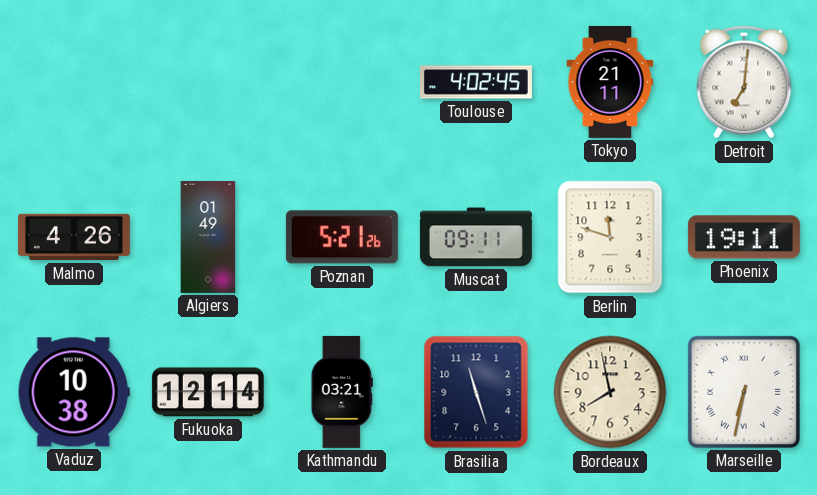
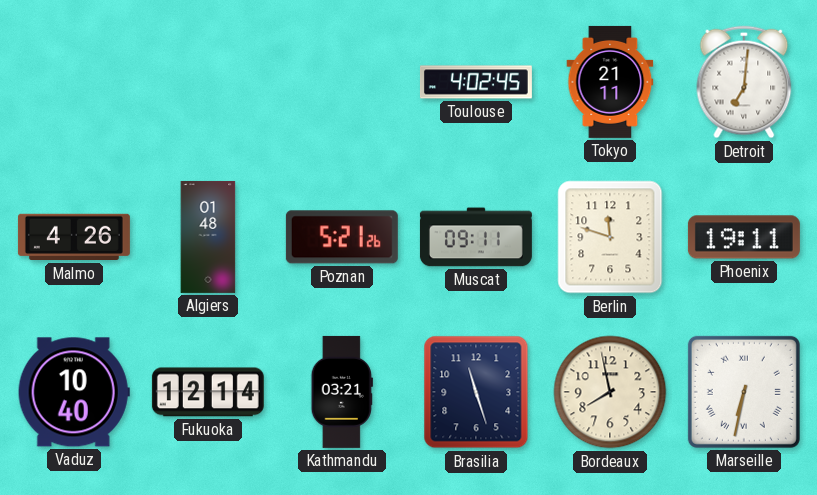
Algiers: 01:49 -> 01:48
Vaduz: 10:38 -> 10:40
